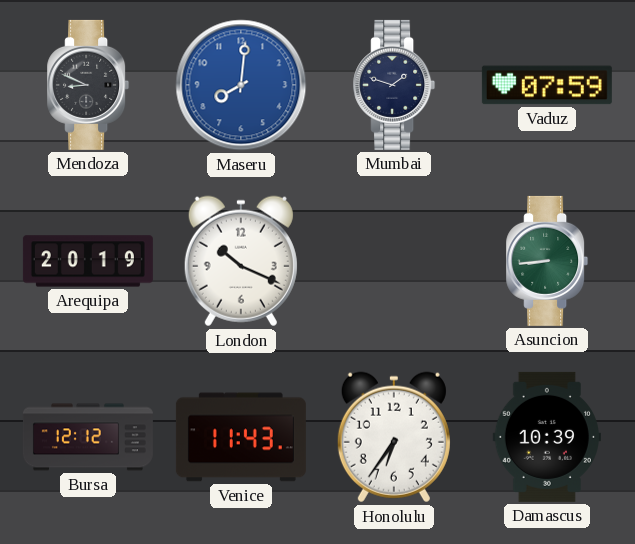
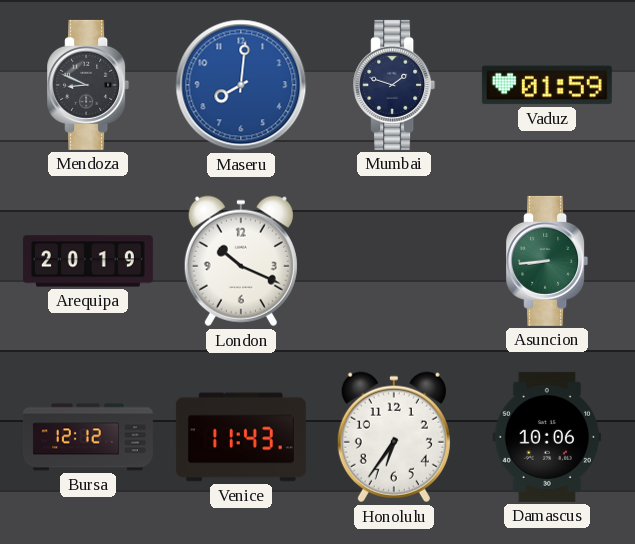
Vaduz: 07:59 -> 01:59
Damascus: 10:39 -> 10:06
